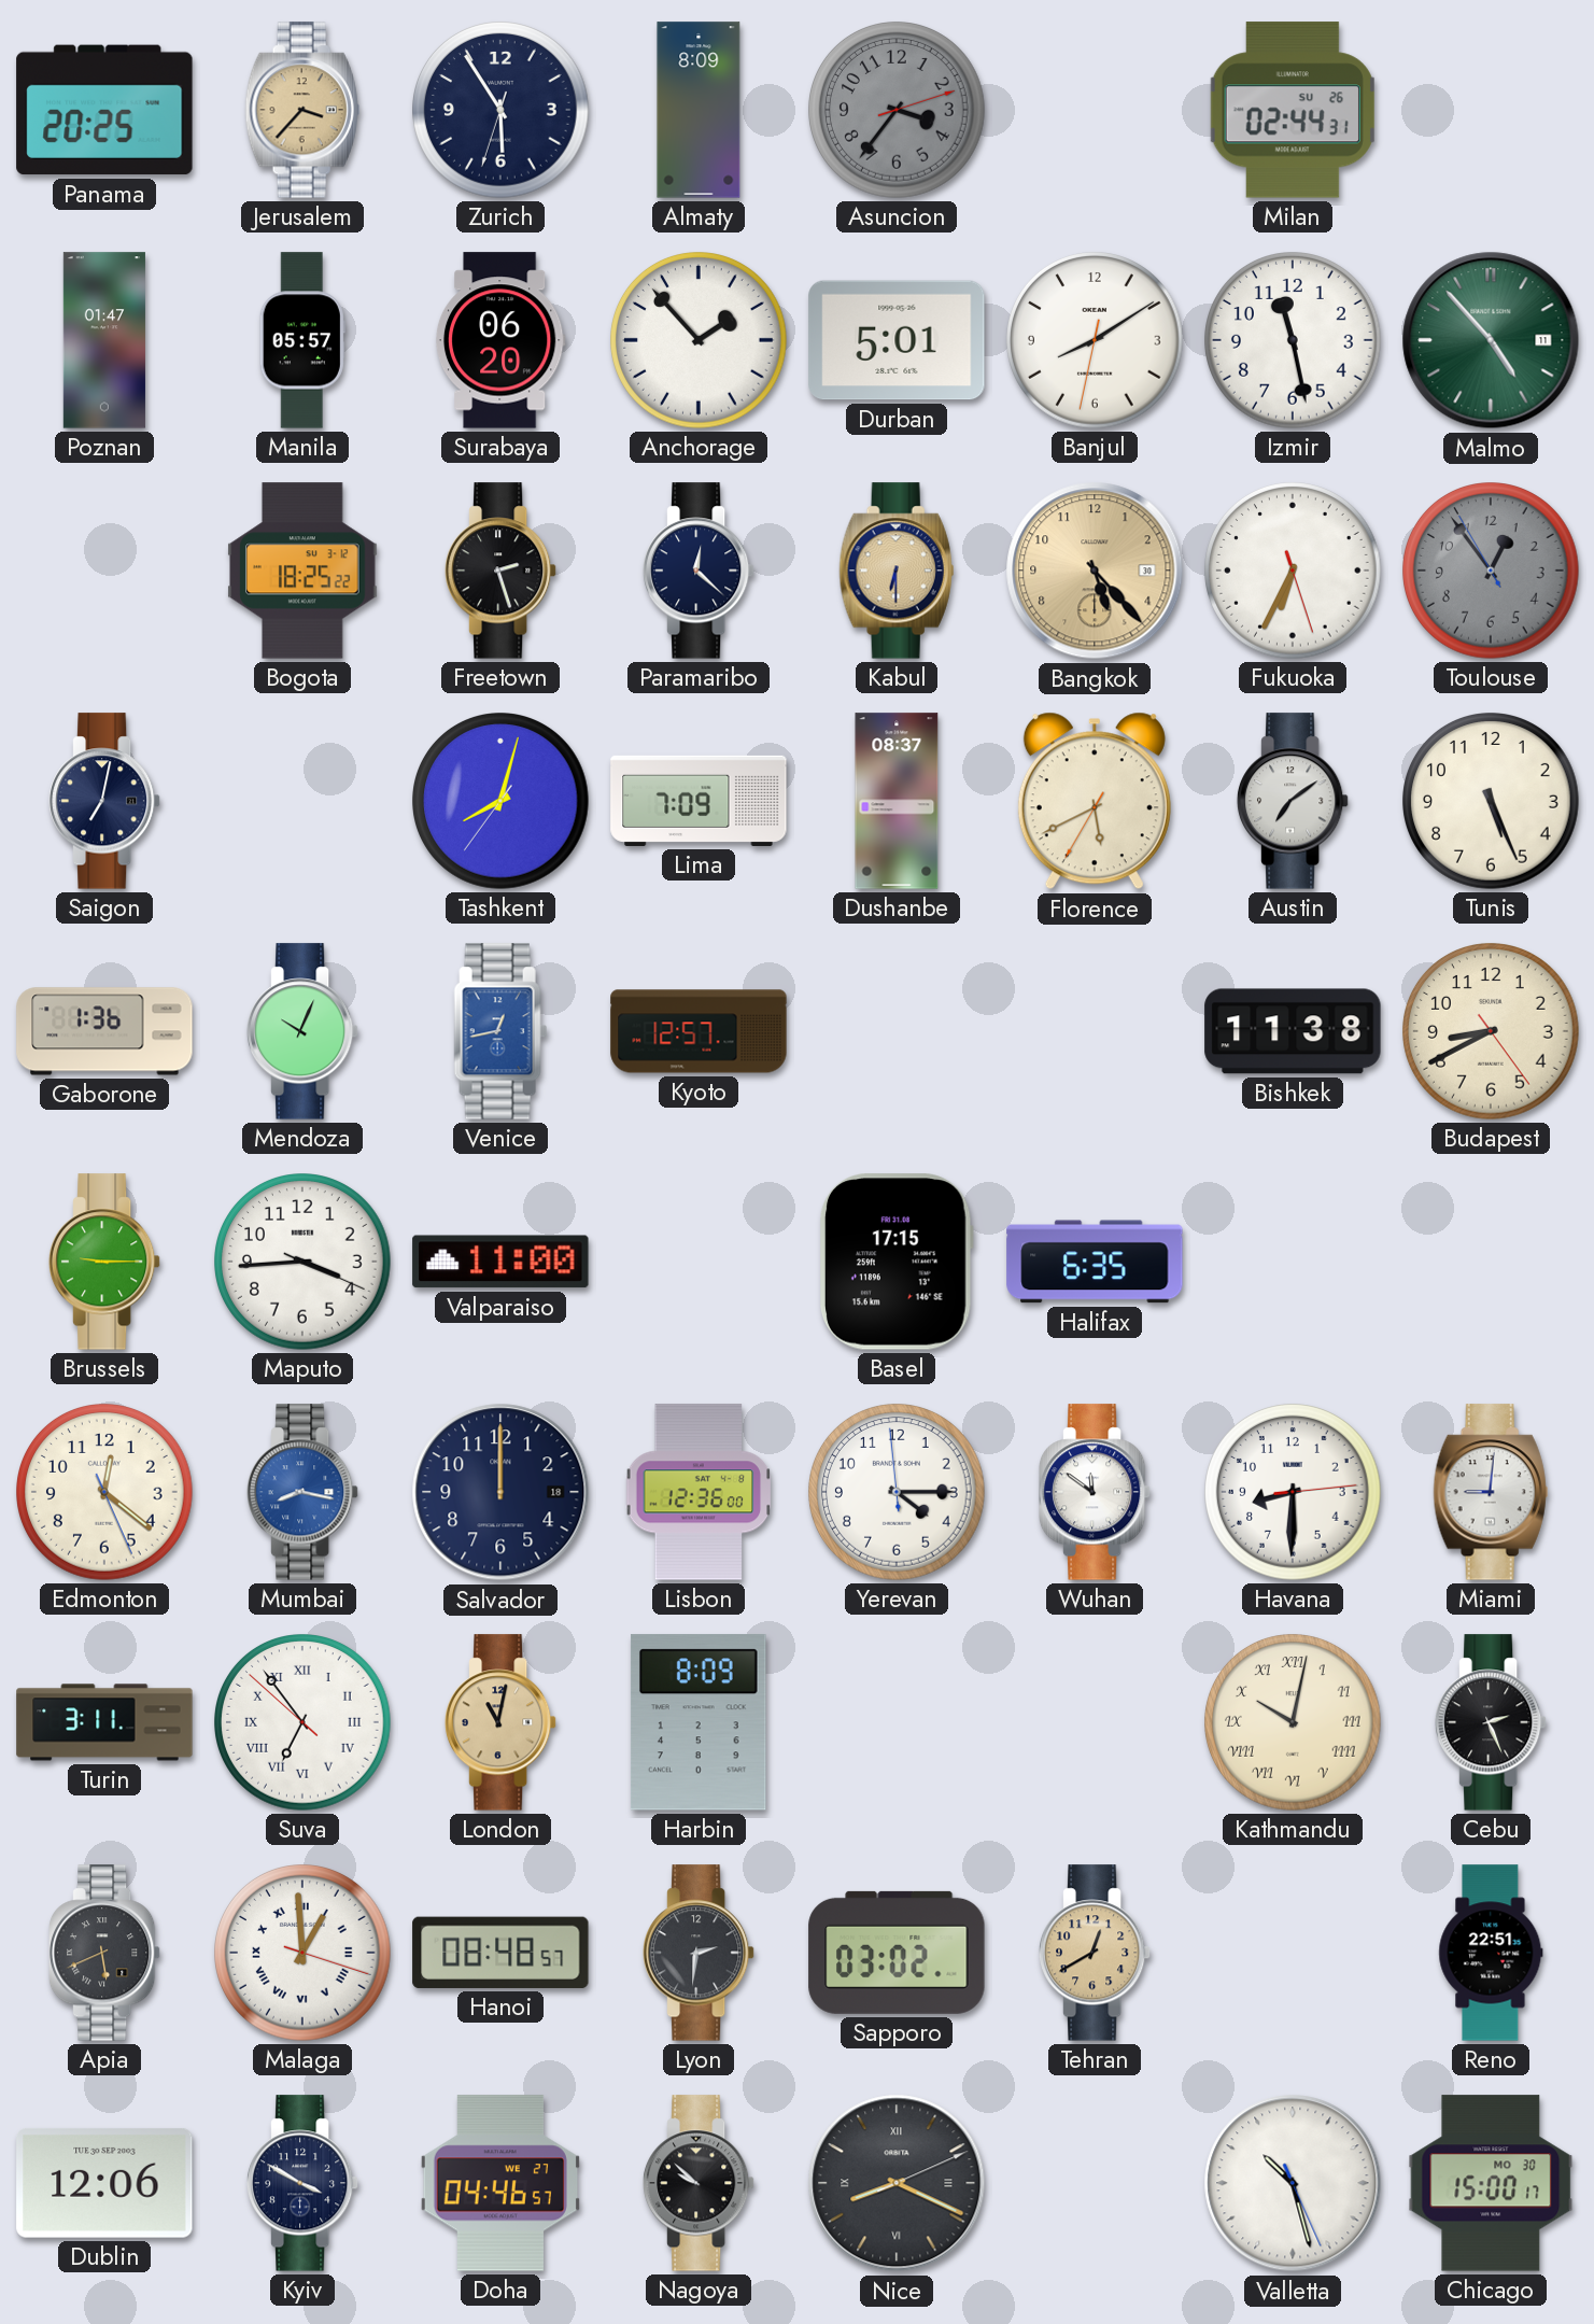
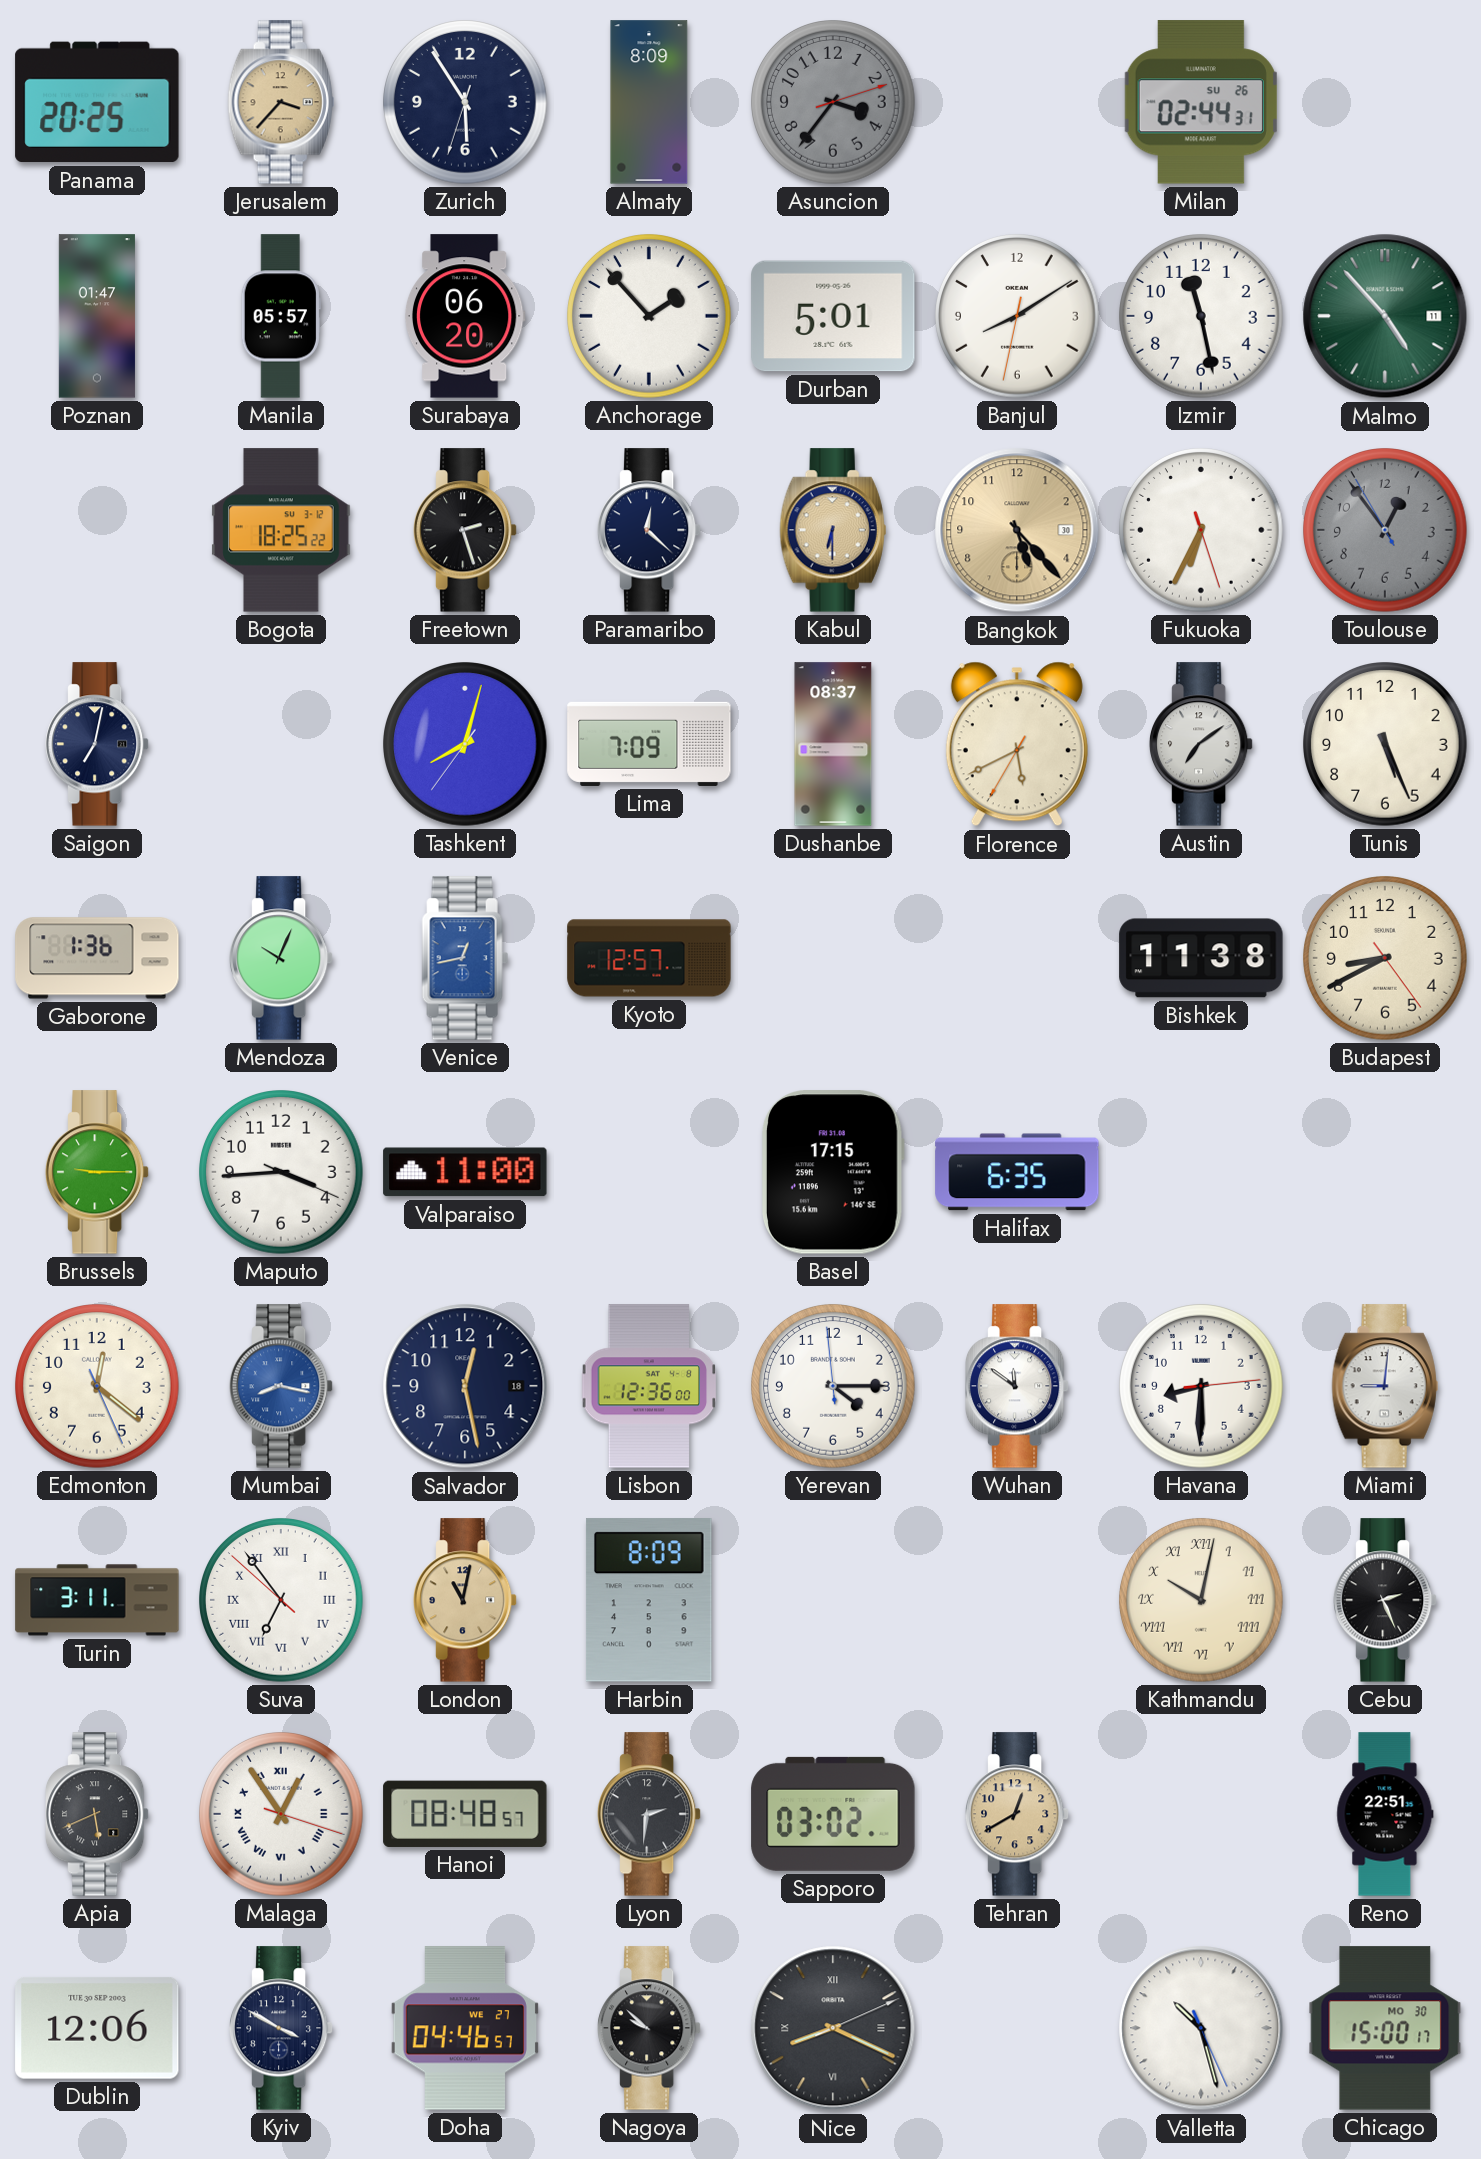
Salvador: 12:00 -> 12:28
Malaga: 12:59 -> 12:54
